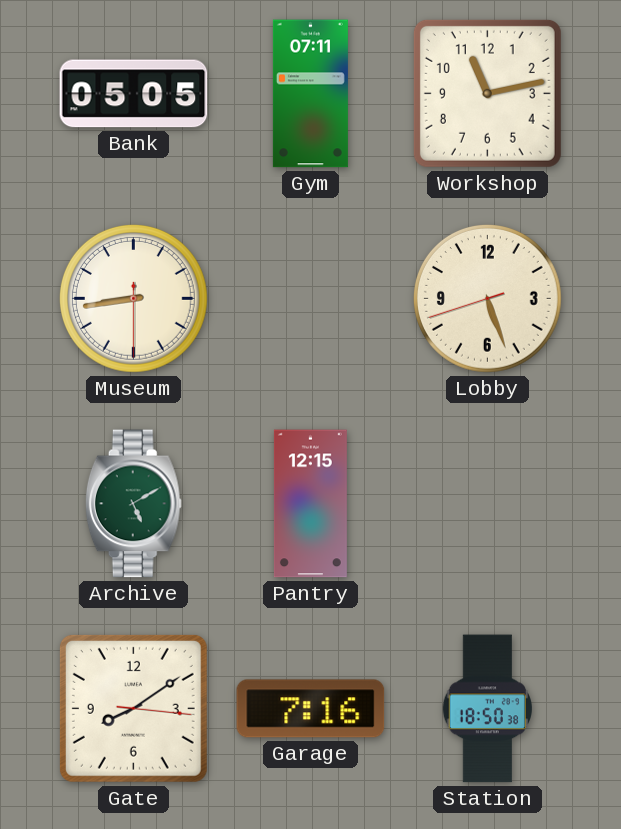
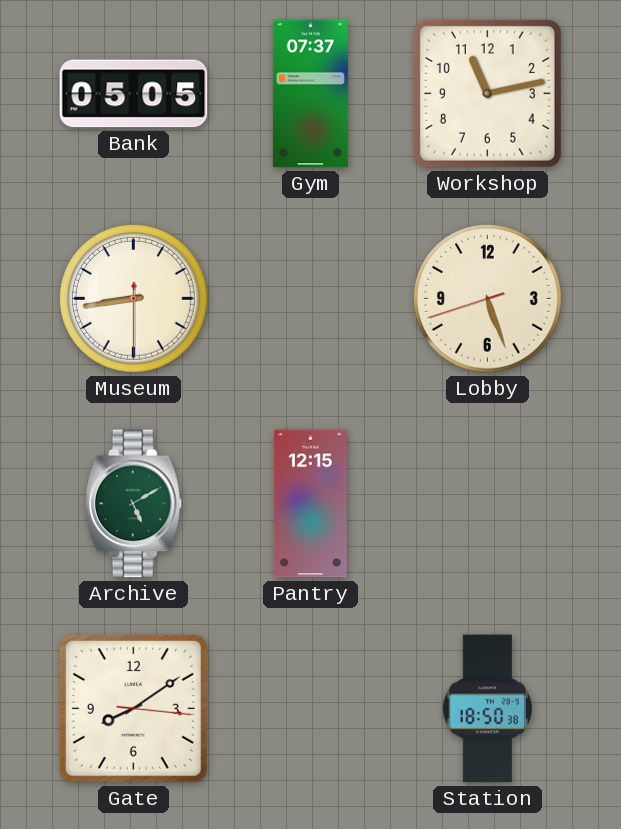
Gym: 07:11 -> 07:37
Garage: 7:16 -> none
